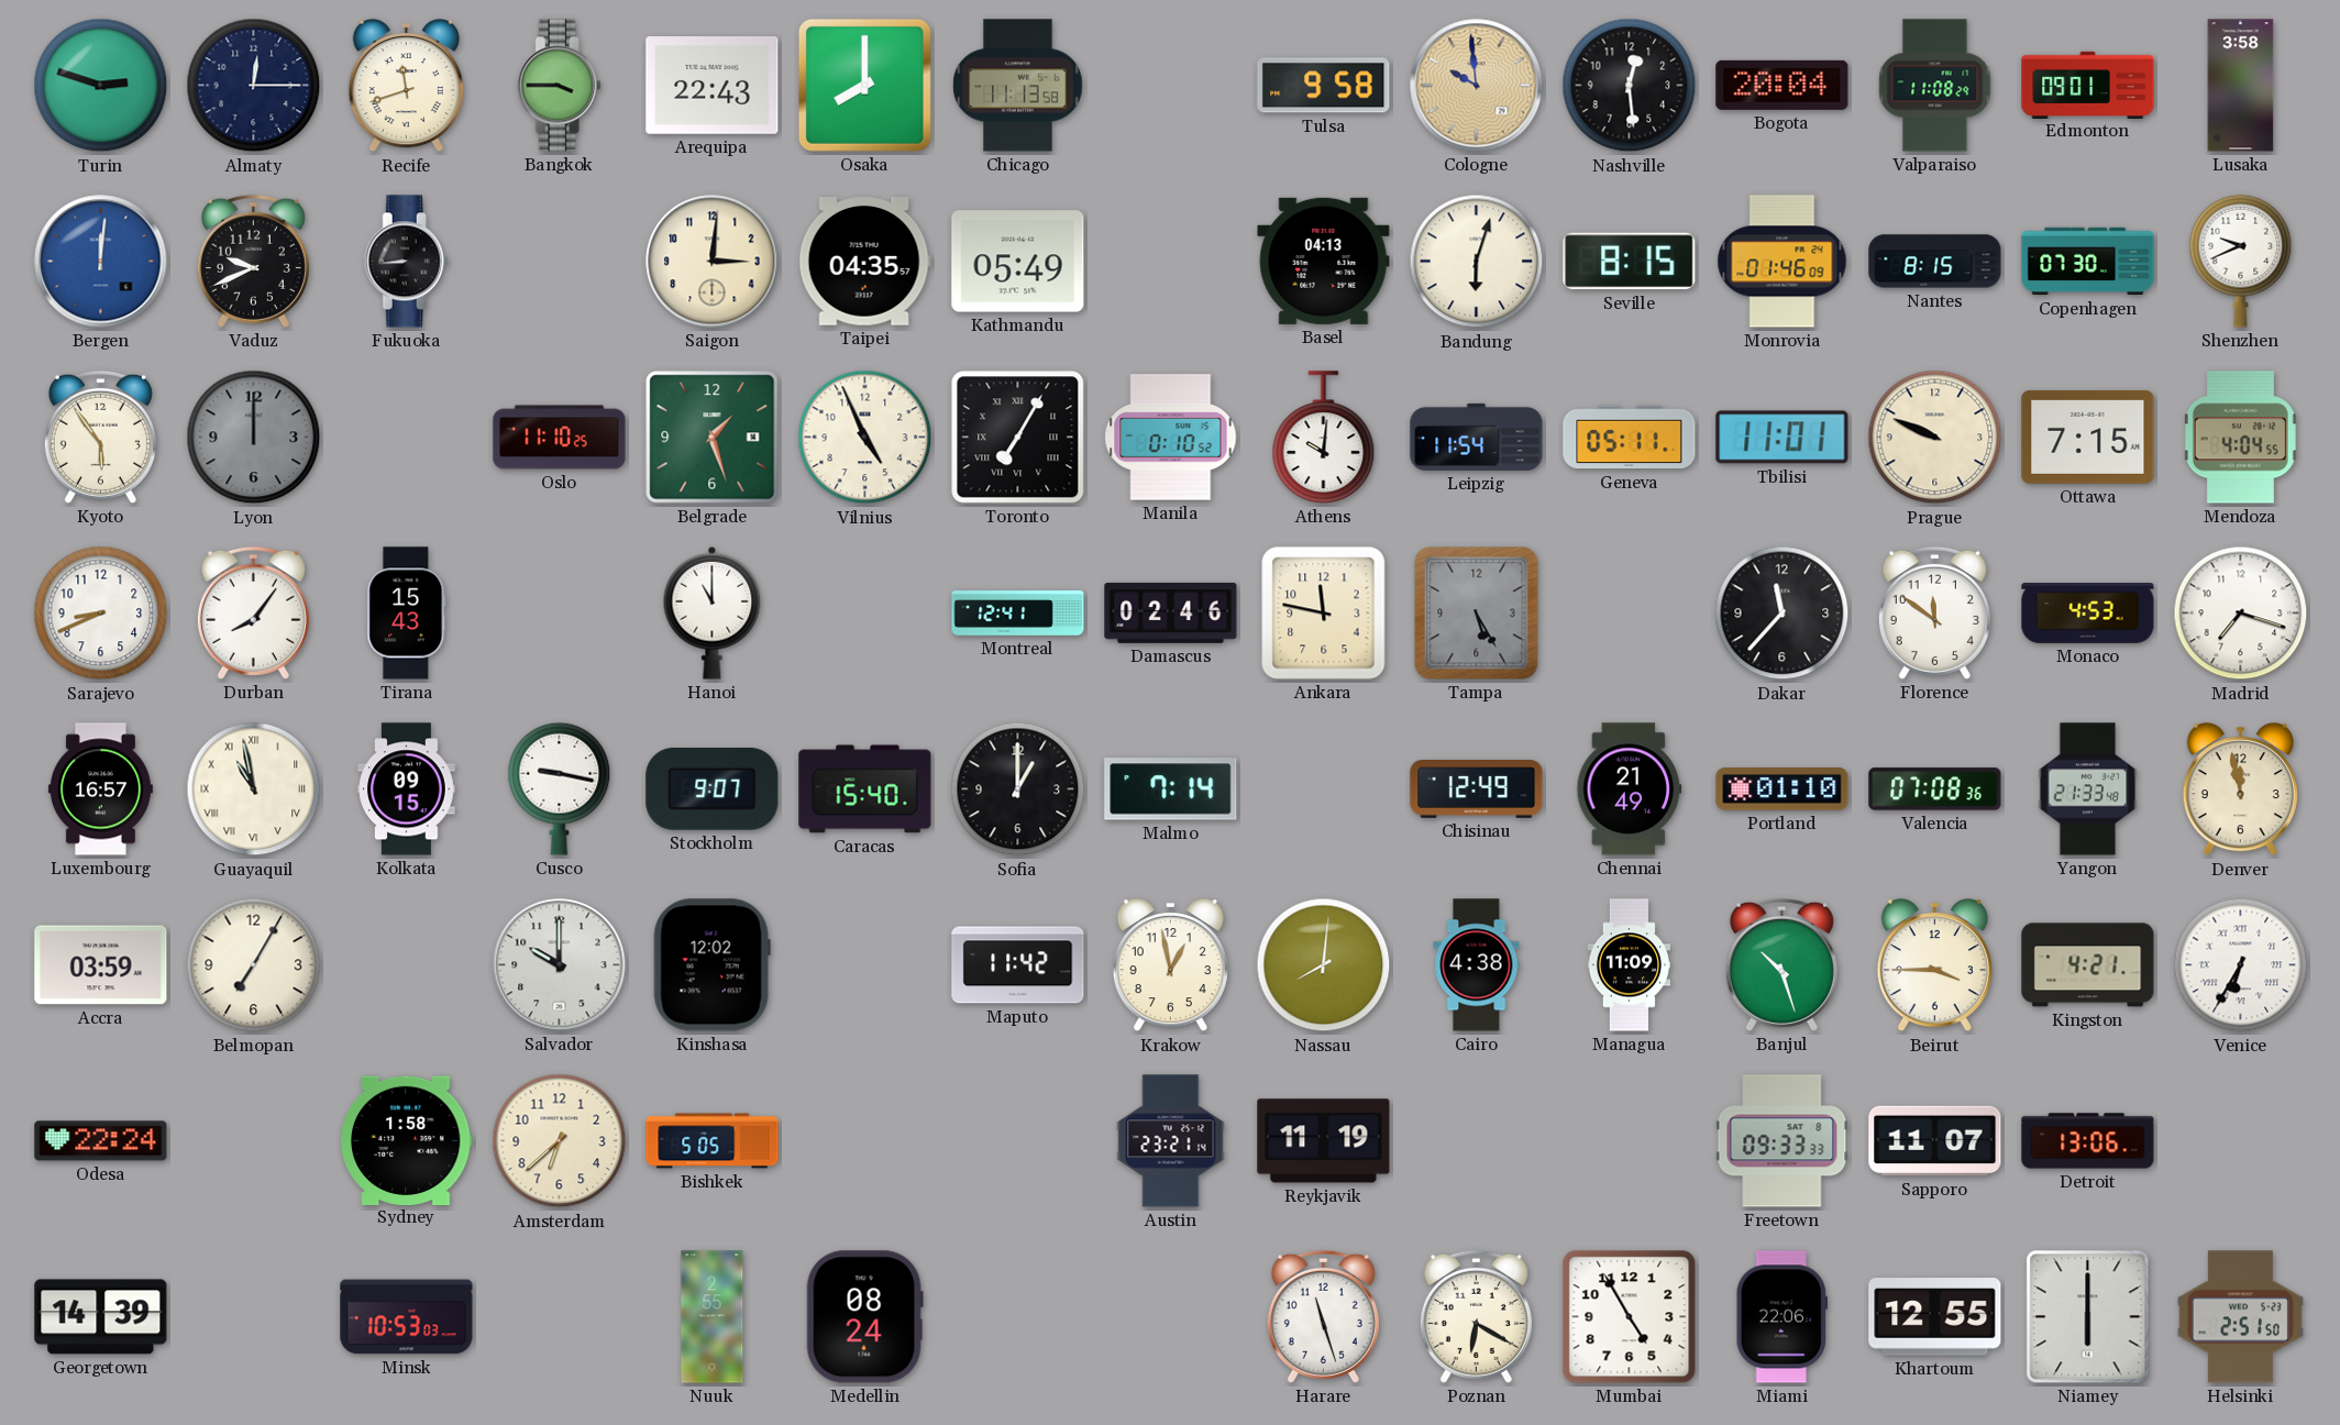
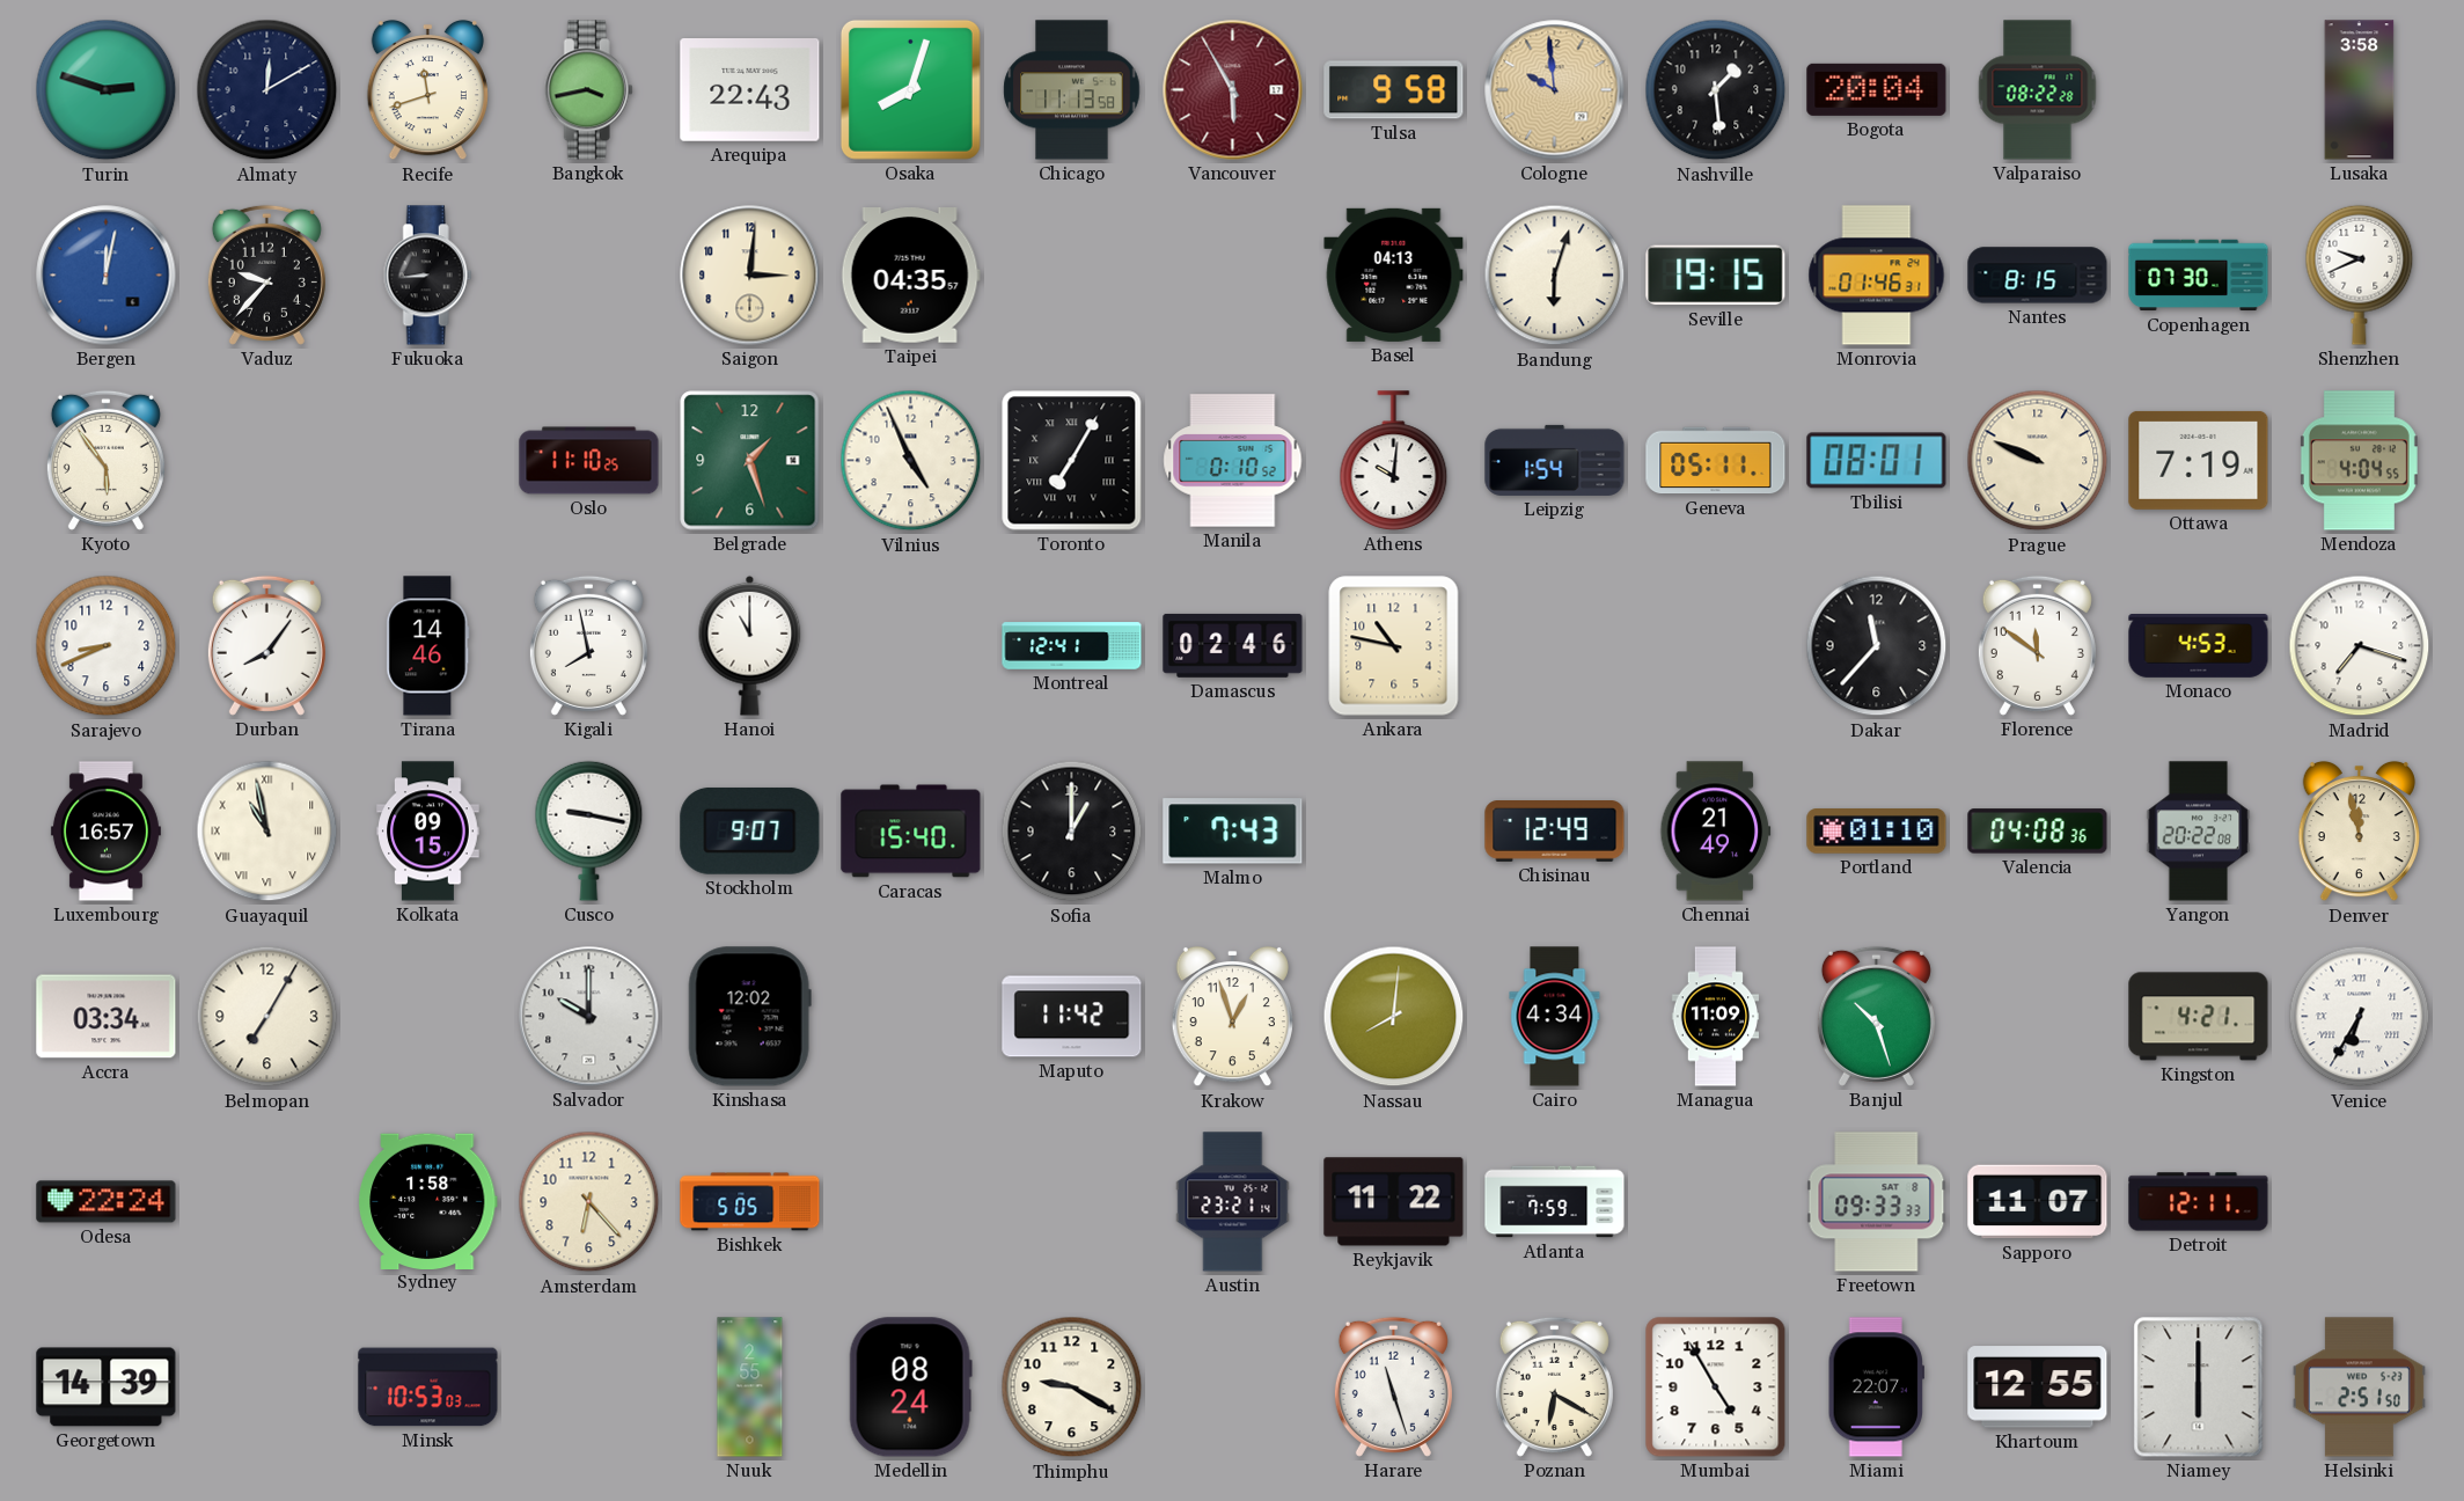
Almaty: 12:15 -> 12:10
Bangkok: 3:45 -> 3:43
Osaka: 8:00 -> 8:03
Vancouver: none -> 5:55
Nashville: 12:29 -> 1:29
Valparaiso: 11:08 -> 08:22
Edmonton: 09:01 -> none
Bergen: 12:01 -> 12:02
Vaduz: 9:41 -> 9:37
Kathmandu: 05:49 -> none
Seville: 8:15 -> 19:15
Monrovia: 01:46:09 -> 01:46:31
Lyon: 12:00 -> none
Leipzig: 11:54 -> 1:54
Tbilisi: 11:01 -> 08:01
Ottawa: 7:15 -> 7:19
Tirana: 15:43 -> 14:46
Kigali: none -> 7:58
Ankara: 11:47 -> 10:47
Tampa: 5:25 -> none
Malmo: 7:14 -> 7:43
Valencia: 07:08 -> 04:08
Yangon: 21:33 -> 20:22
Accra: 03:59 -> 03:34
Krakow: 12:58 -> 12:57
Cairo: 4:38 -> 4:34
Beirut: 3:45 -> none
Amsterdam: 6:38 -> 6:23
Reykjavik: 11:19 -> 11:22
Atlanta: none -> 7:59
Detroit: 13:06 -> 12:11
Thimphu: none -> 9:20
Miami: 22:06 -> 22:07
